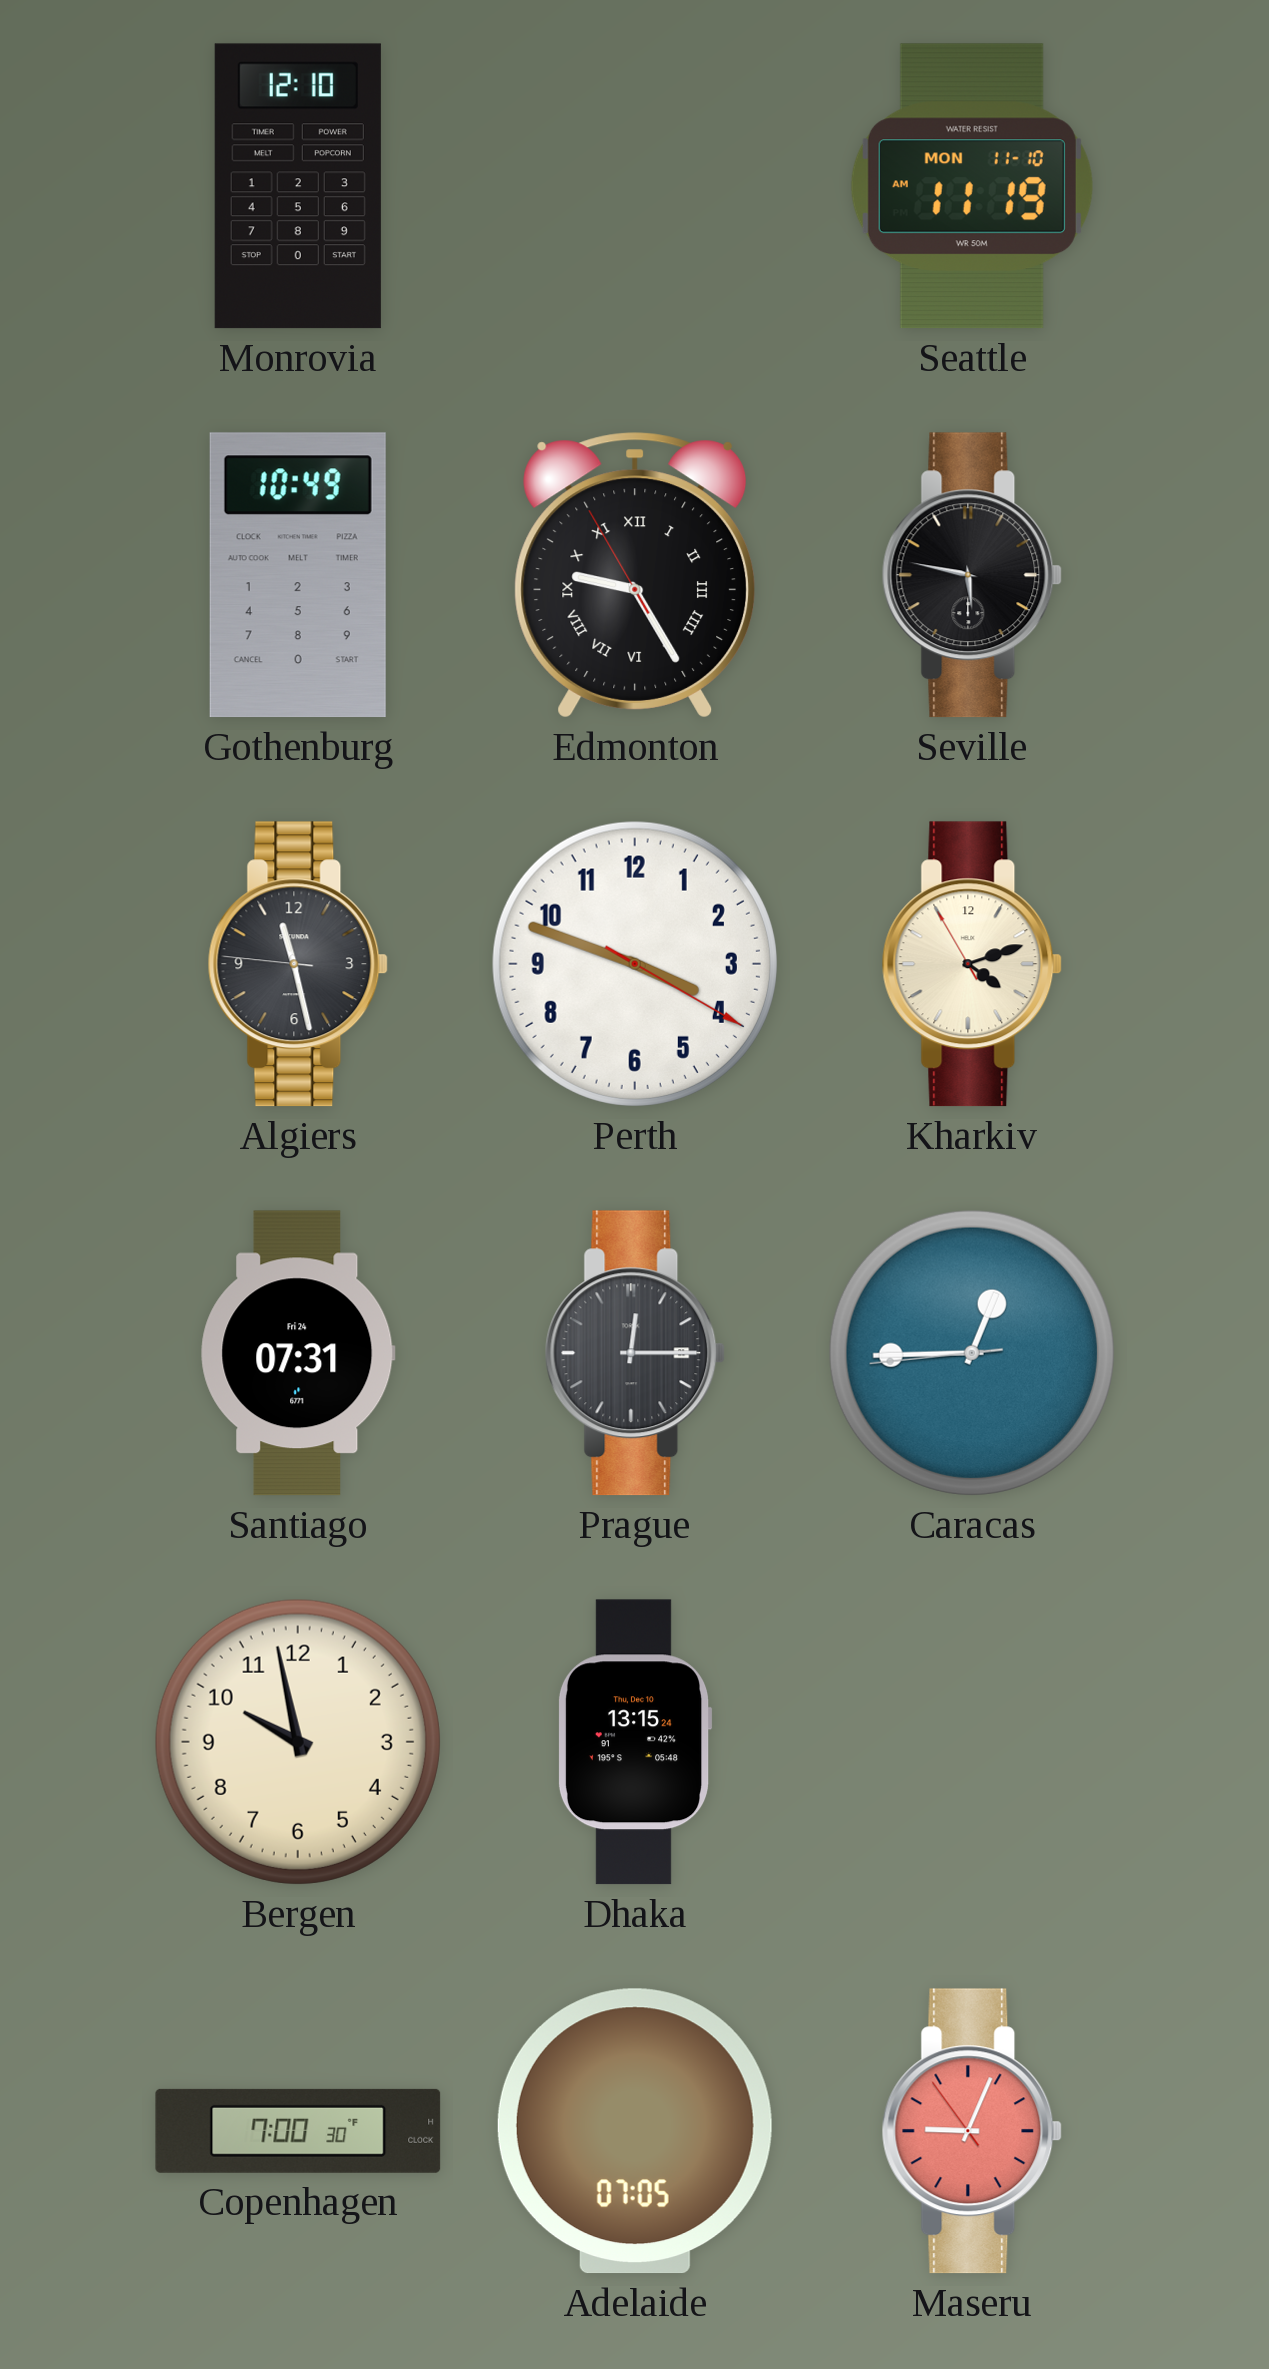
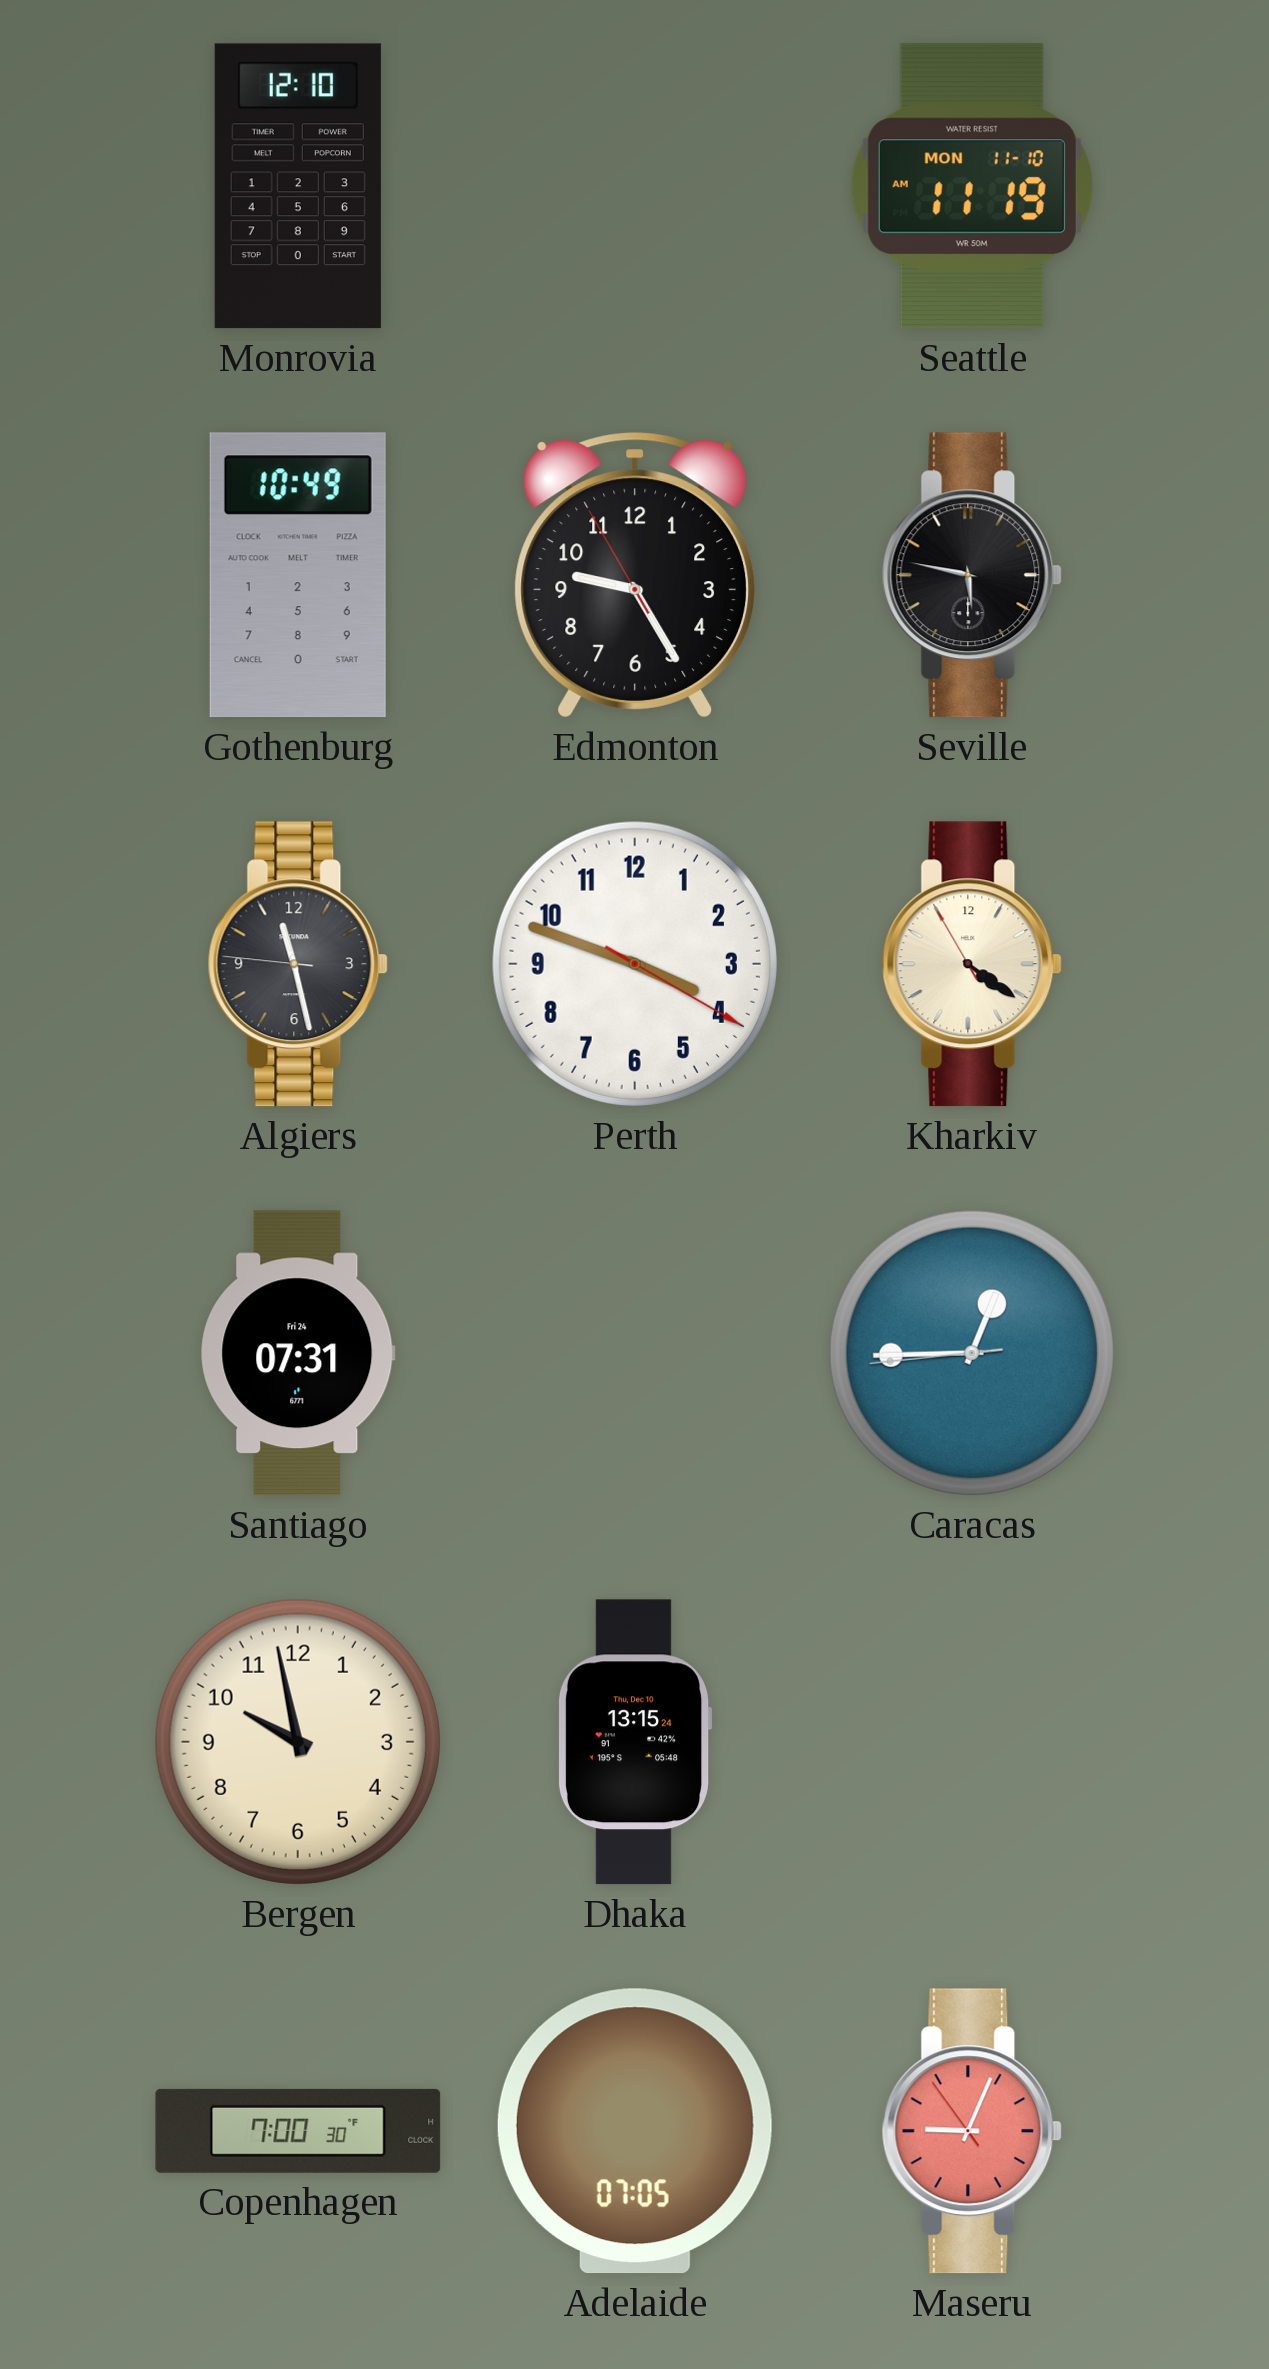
Edmonton numerals: Roman -> Arabic
Kharkiv: 4:11 -> 4:20
Prague: 12:15 -> none
